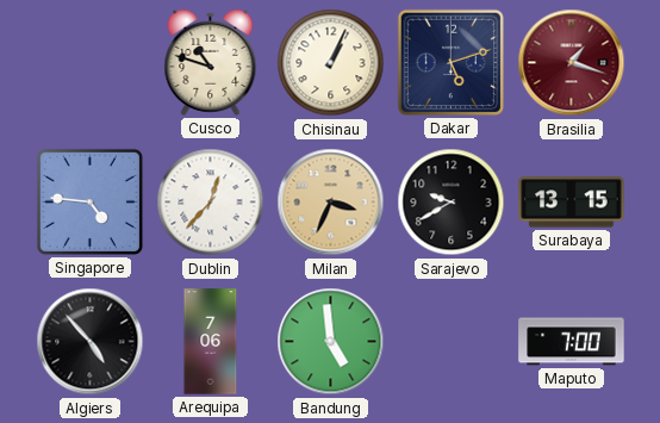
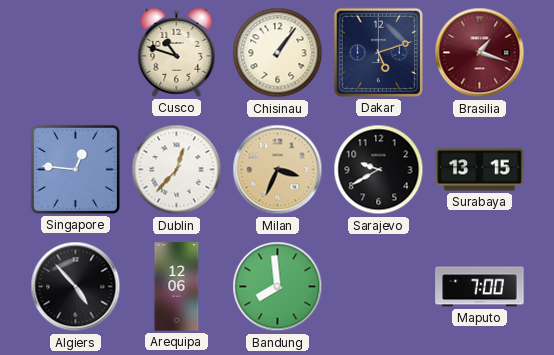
Chisinau: 1:04 -> 1:06
Singapore: 4:46 -> 12:46
Arequipa: 7:06 -> 12:06
Bandung: 4:59 -> 7:59
